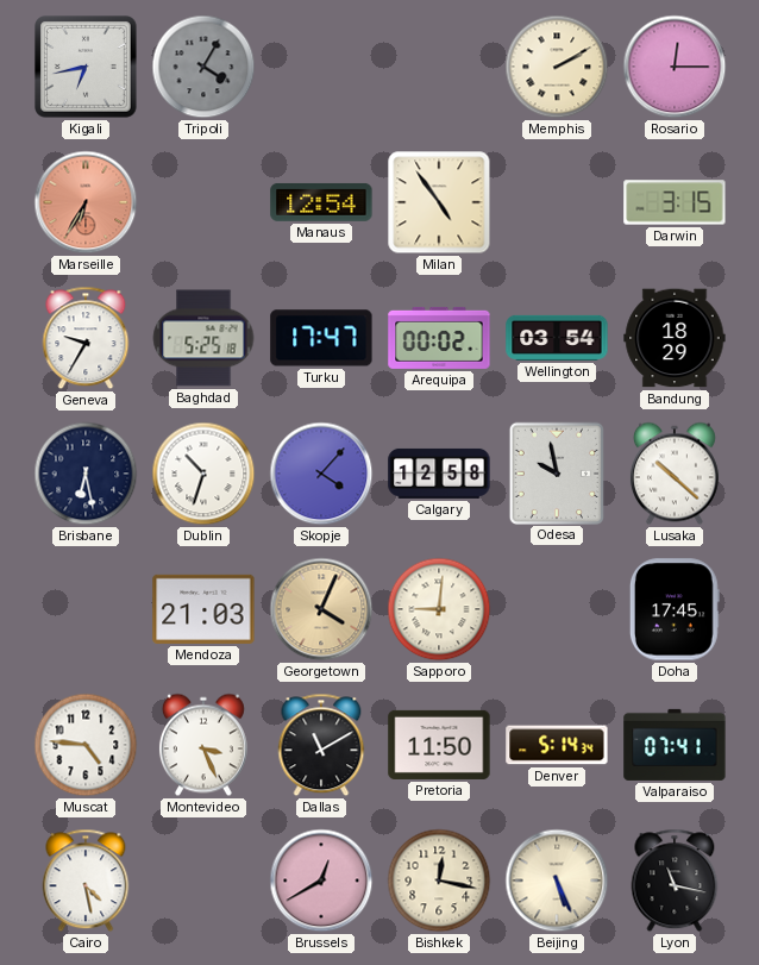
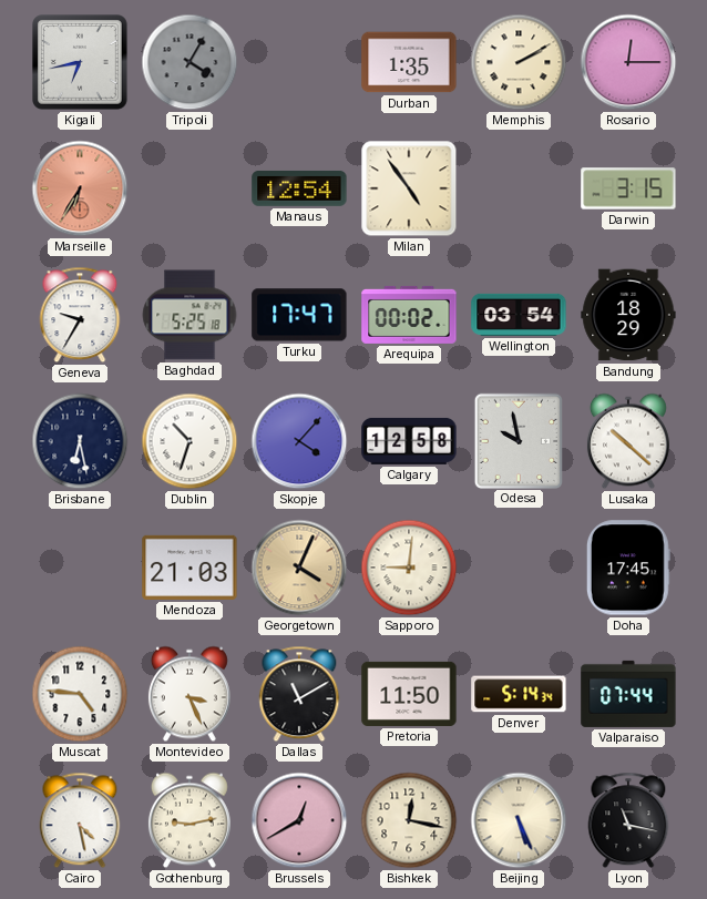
Durban: none -> 1:35
Valparaiso: 07:41 -> 07:44
Gothenburg: none -> 9:13
